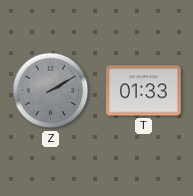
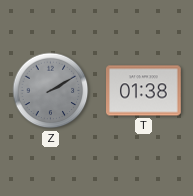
T: 01:33 -> 01:38
